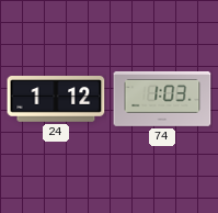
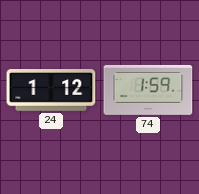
74: 1:03 -> 1:59
